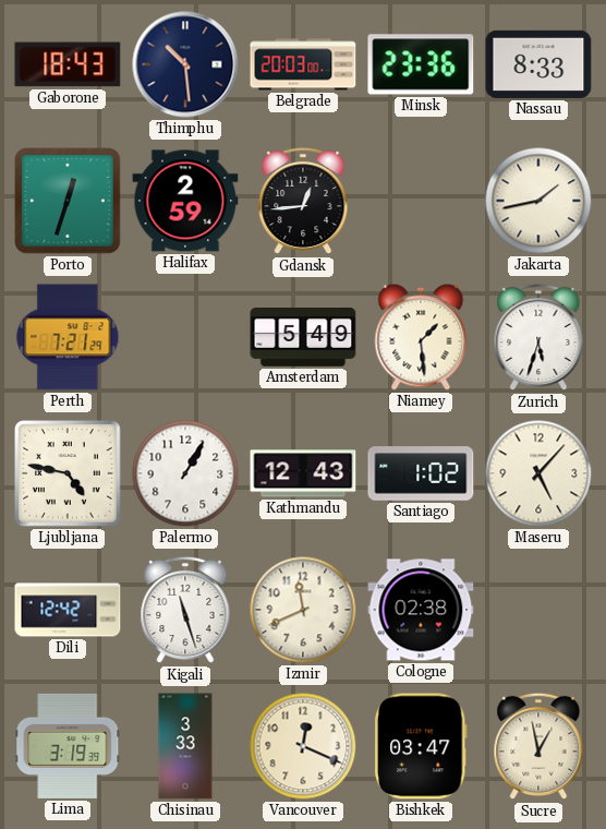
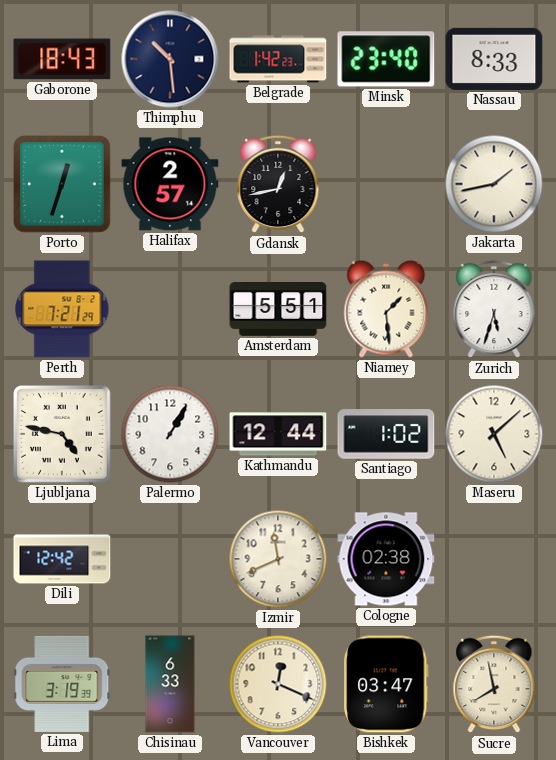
Belgrade: 20:03 -> 1:42
Minsk: 23:36 -> 23:40
Halifax: 2:59 -> 2:57
Gdansk: 12:44 -> 12:43
Amsterdam: 5:49 -> 5:51
Kathmandu: 12:43 -> 12:44
Maseru: 5:07 -> 5:08
Kigali: 11:27 -> none
Chisinau: 3:33 -> 6:33
Sucre: 12:58 -> 7:58
